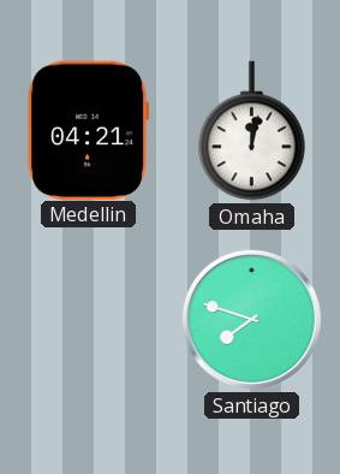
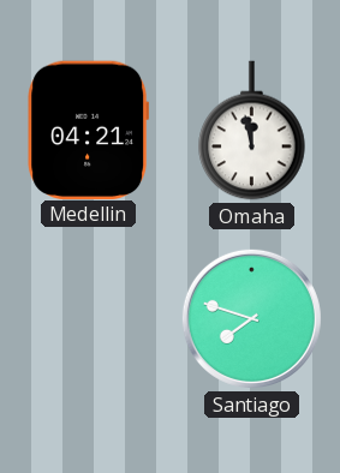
Omaha: 12:02 -> 11:58
